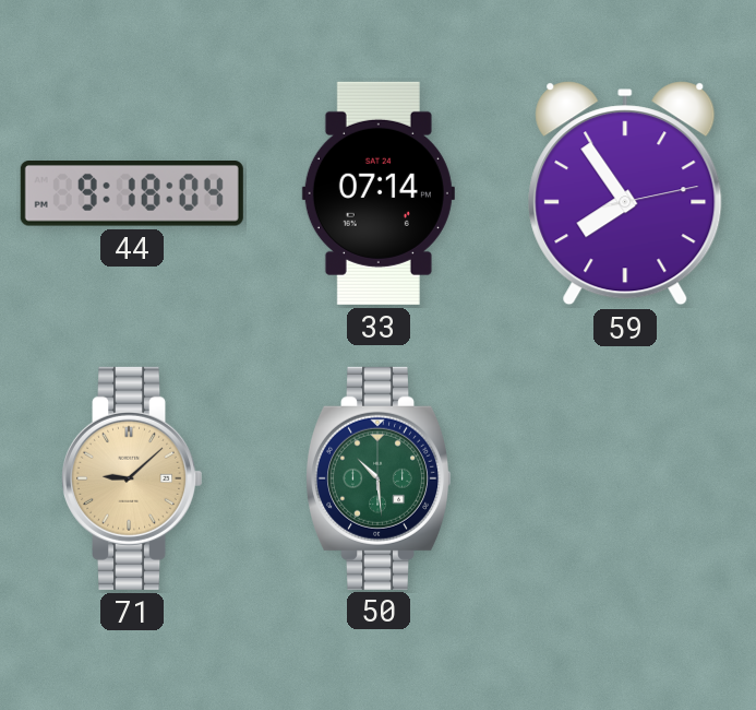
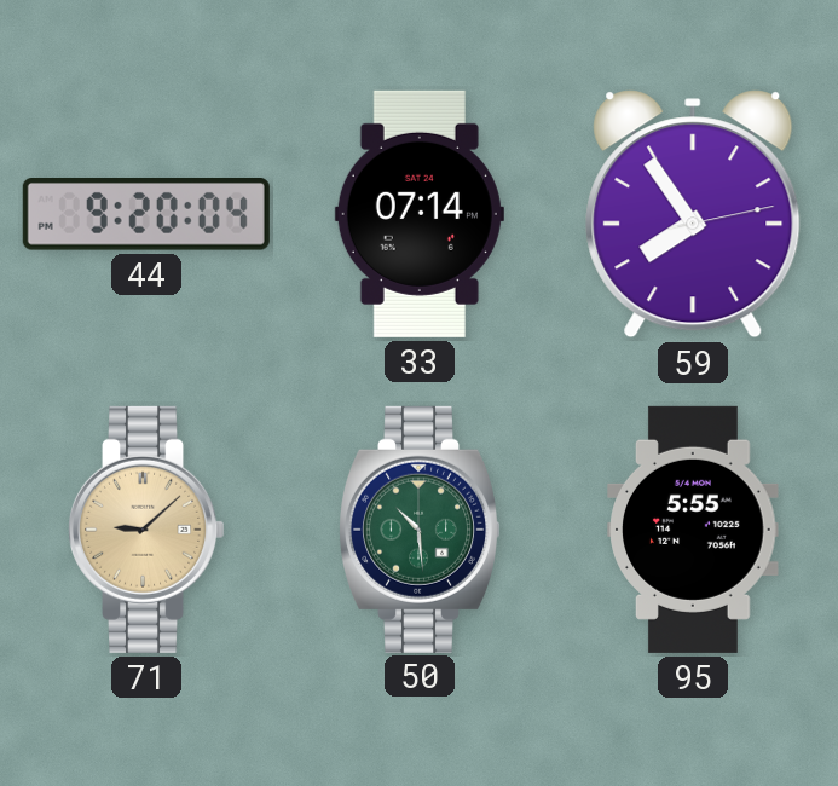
44: 9:18 -> 9:20
95: none -> 5:55
